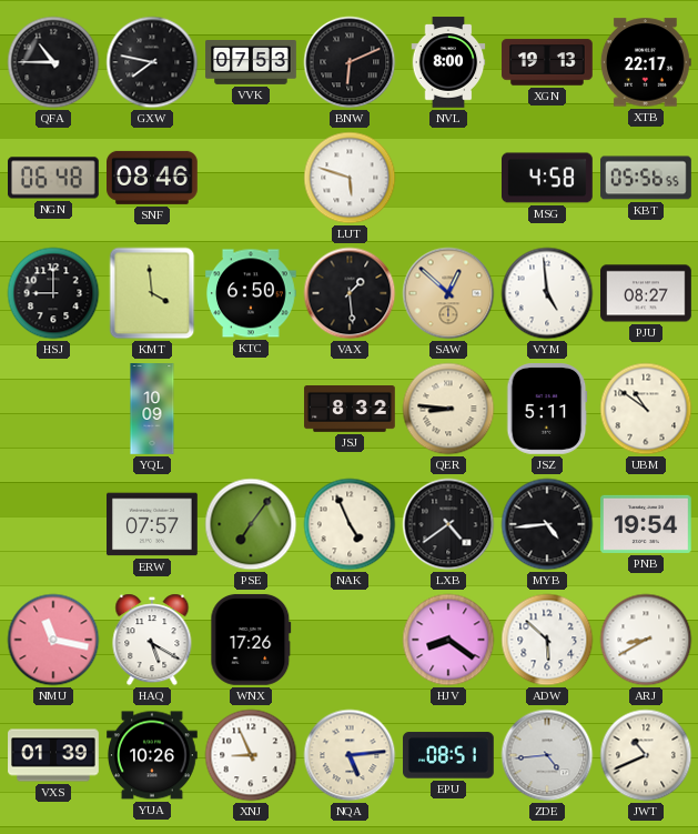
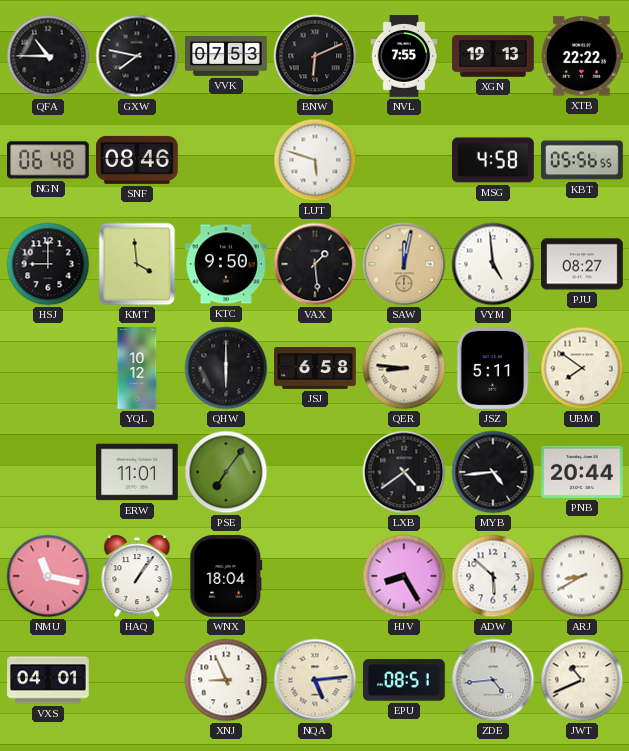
NVL: 8:00 -> 7:55
XTB: 22:17 -> 22:22
KTC: 6:50 -> 9:50
SAW: 12:52 -> 12:02
YQL: 10:09 -> 10:12
QHW: none -> 6:00
JSJ: 8:32 -> 6:58
UBM: 10:51 -> 7:51
ERW: 07:57 -> 11:01
NAK: 4:56 -> none
PNB: 19:54 -> 20:44
HAQ: 5:20 -> 1:06
WNX: 17:26 -> 18:04
HJV: 8:21 -> 8:25
VXS: 01:39 -> 04:01
YUA: 10:26 -> none
